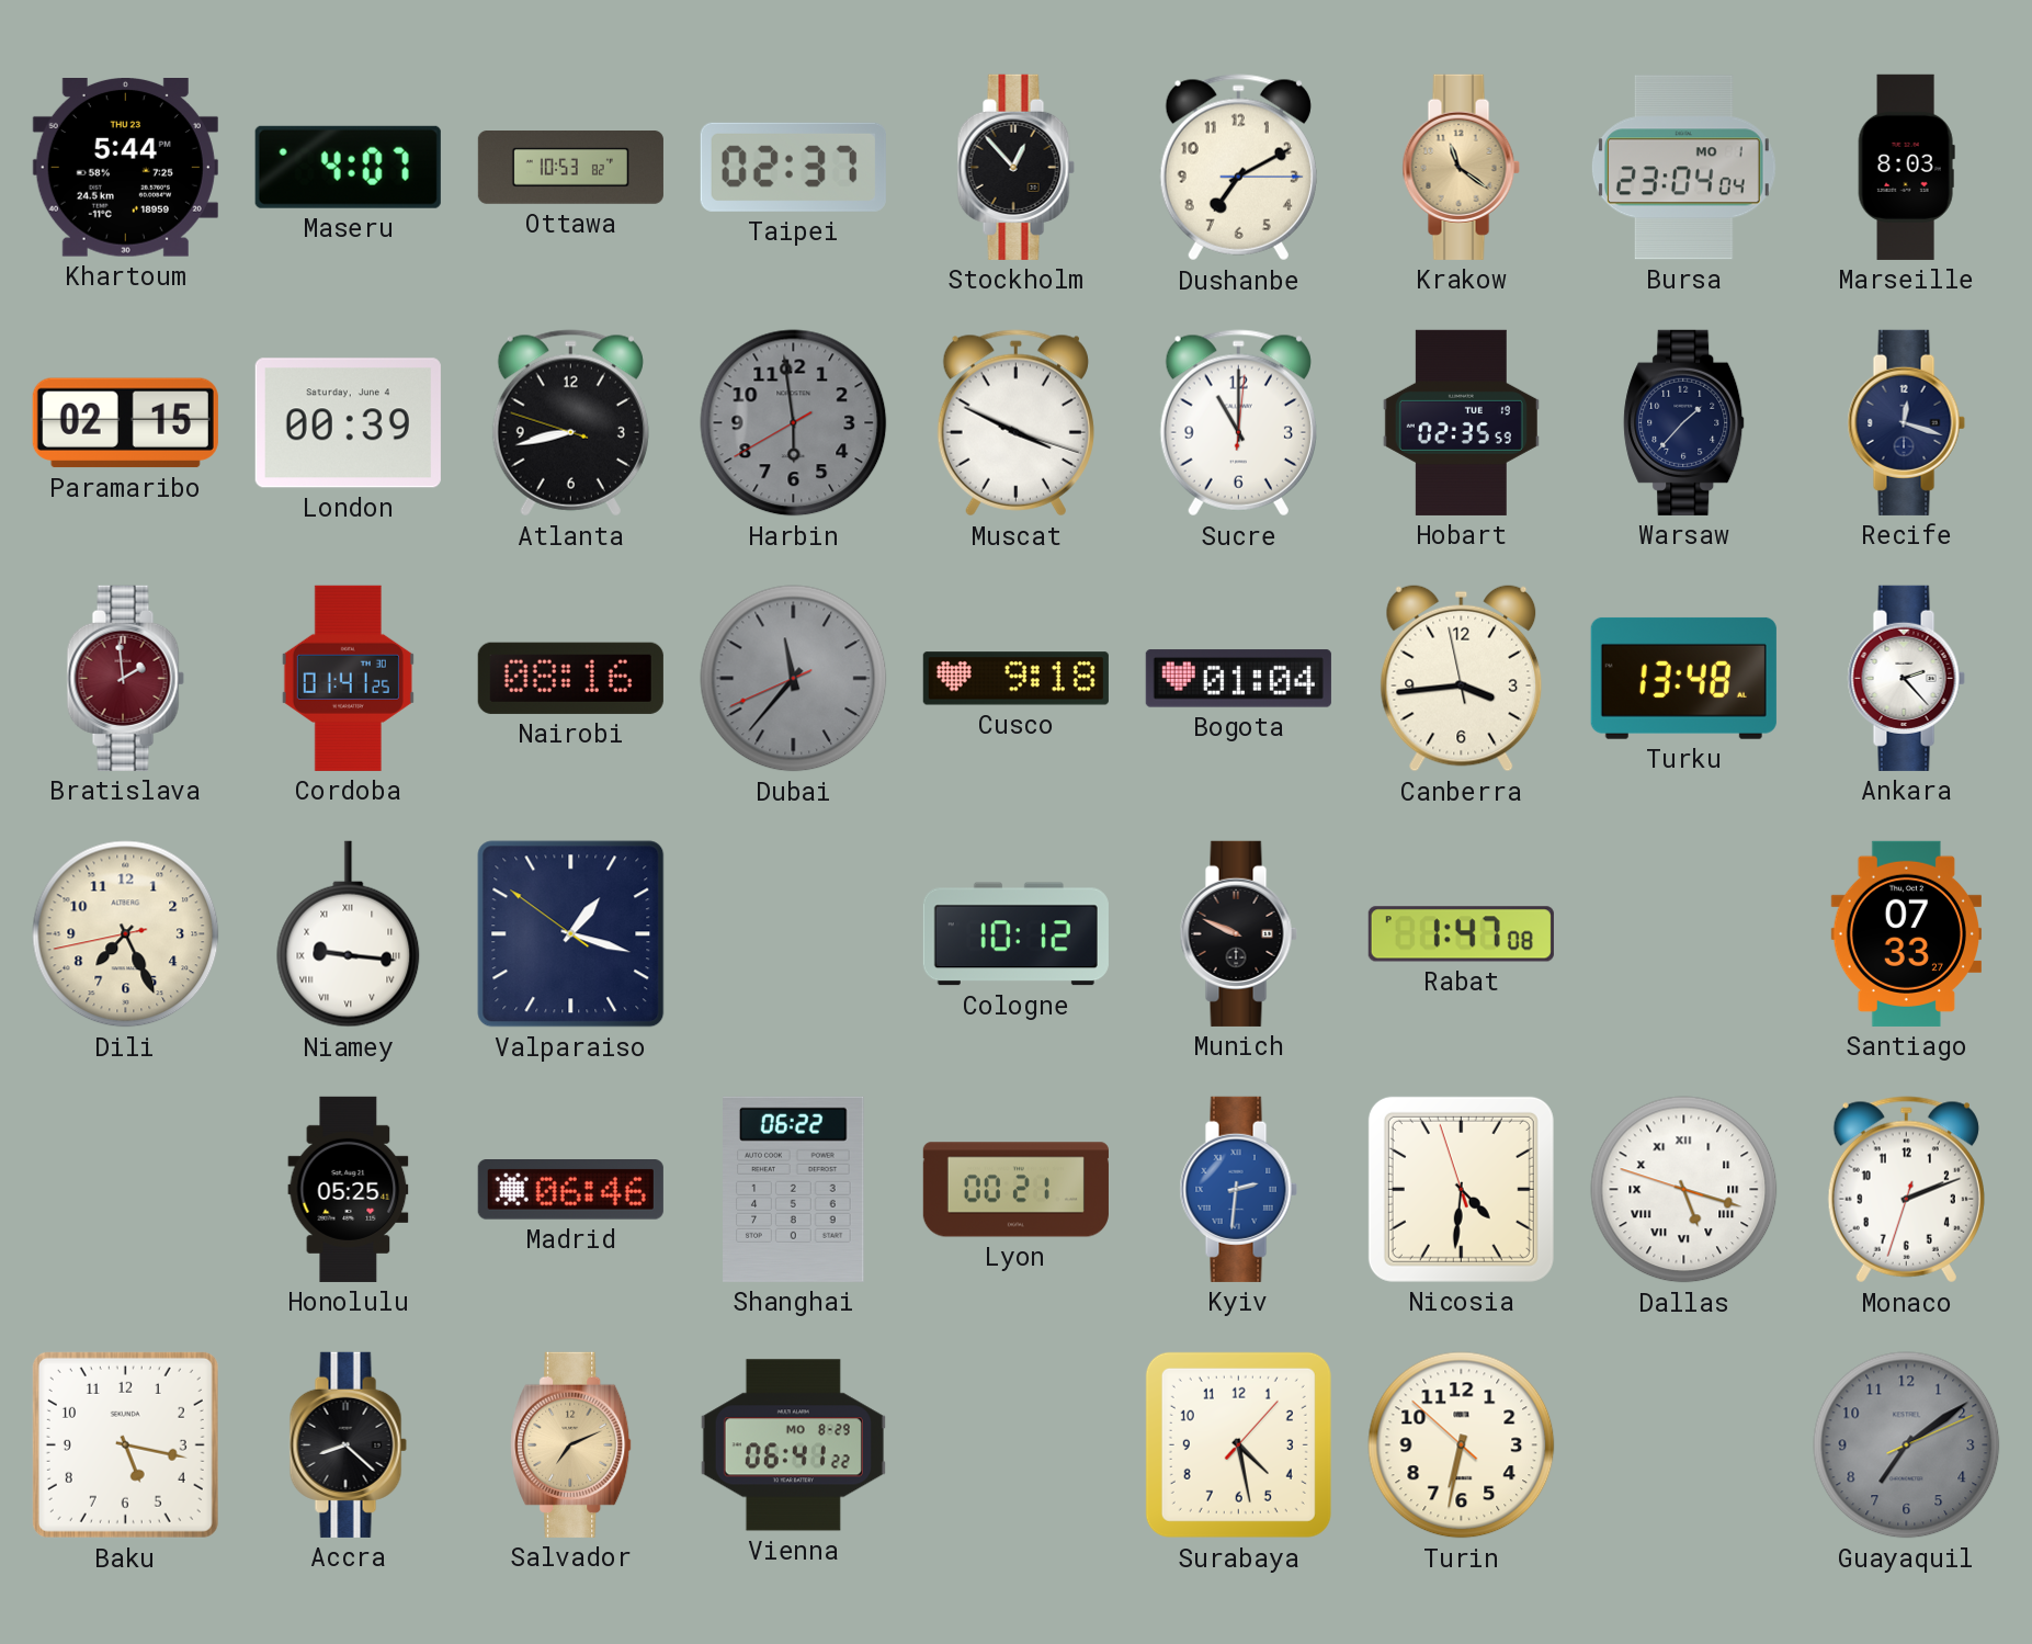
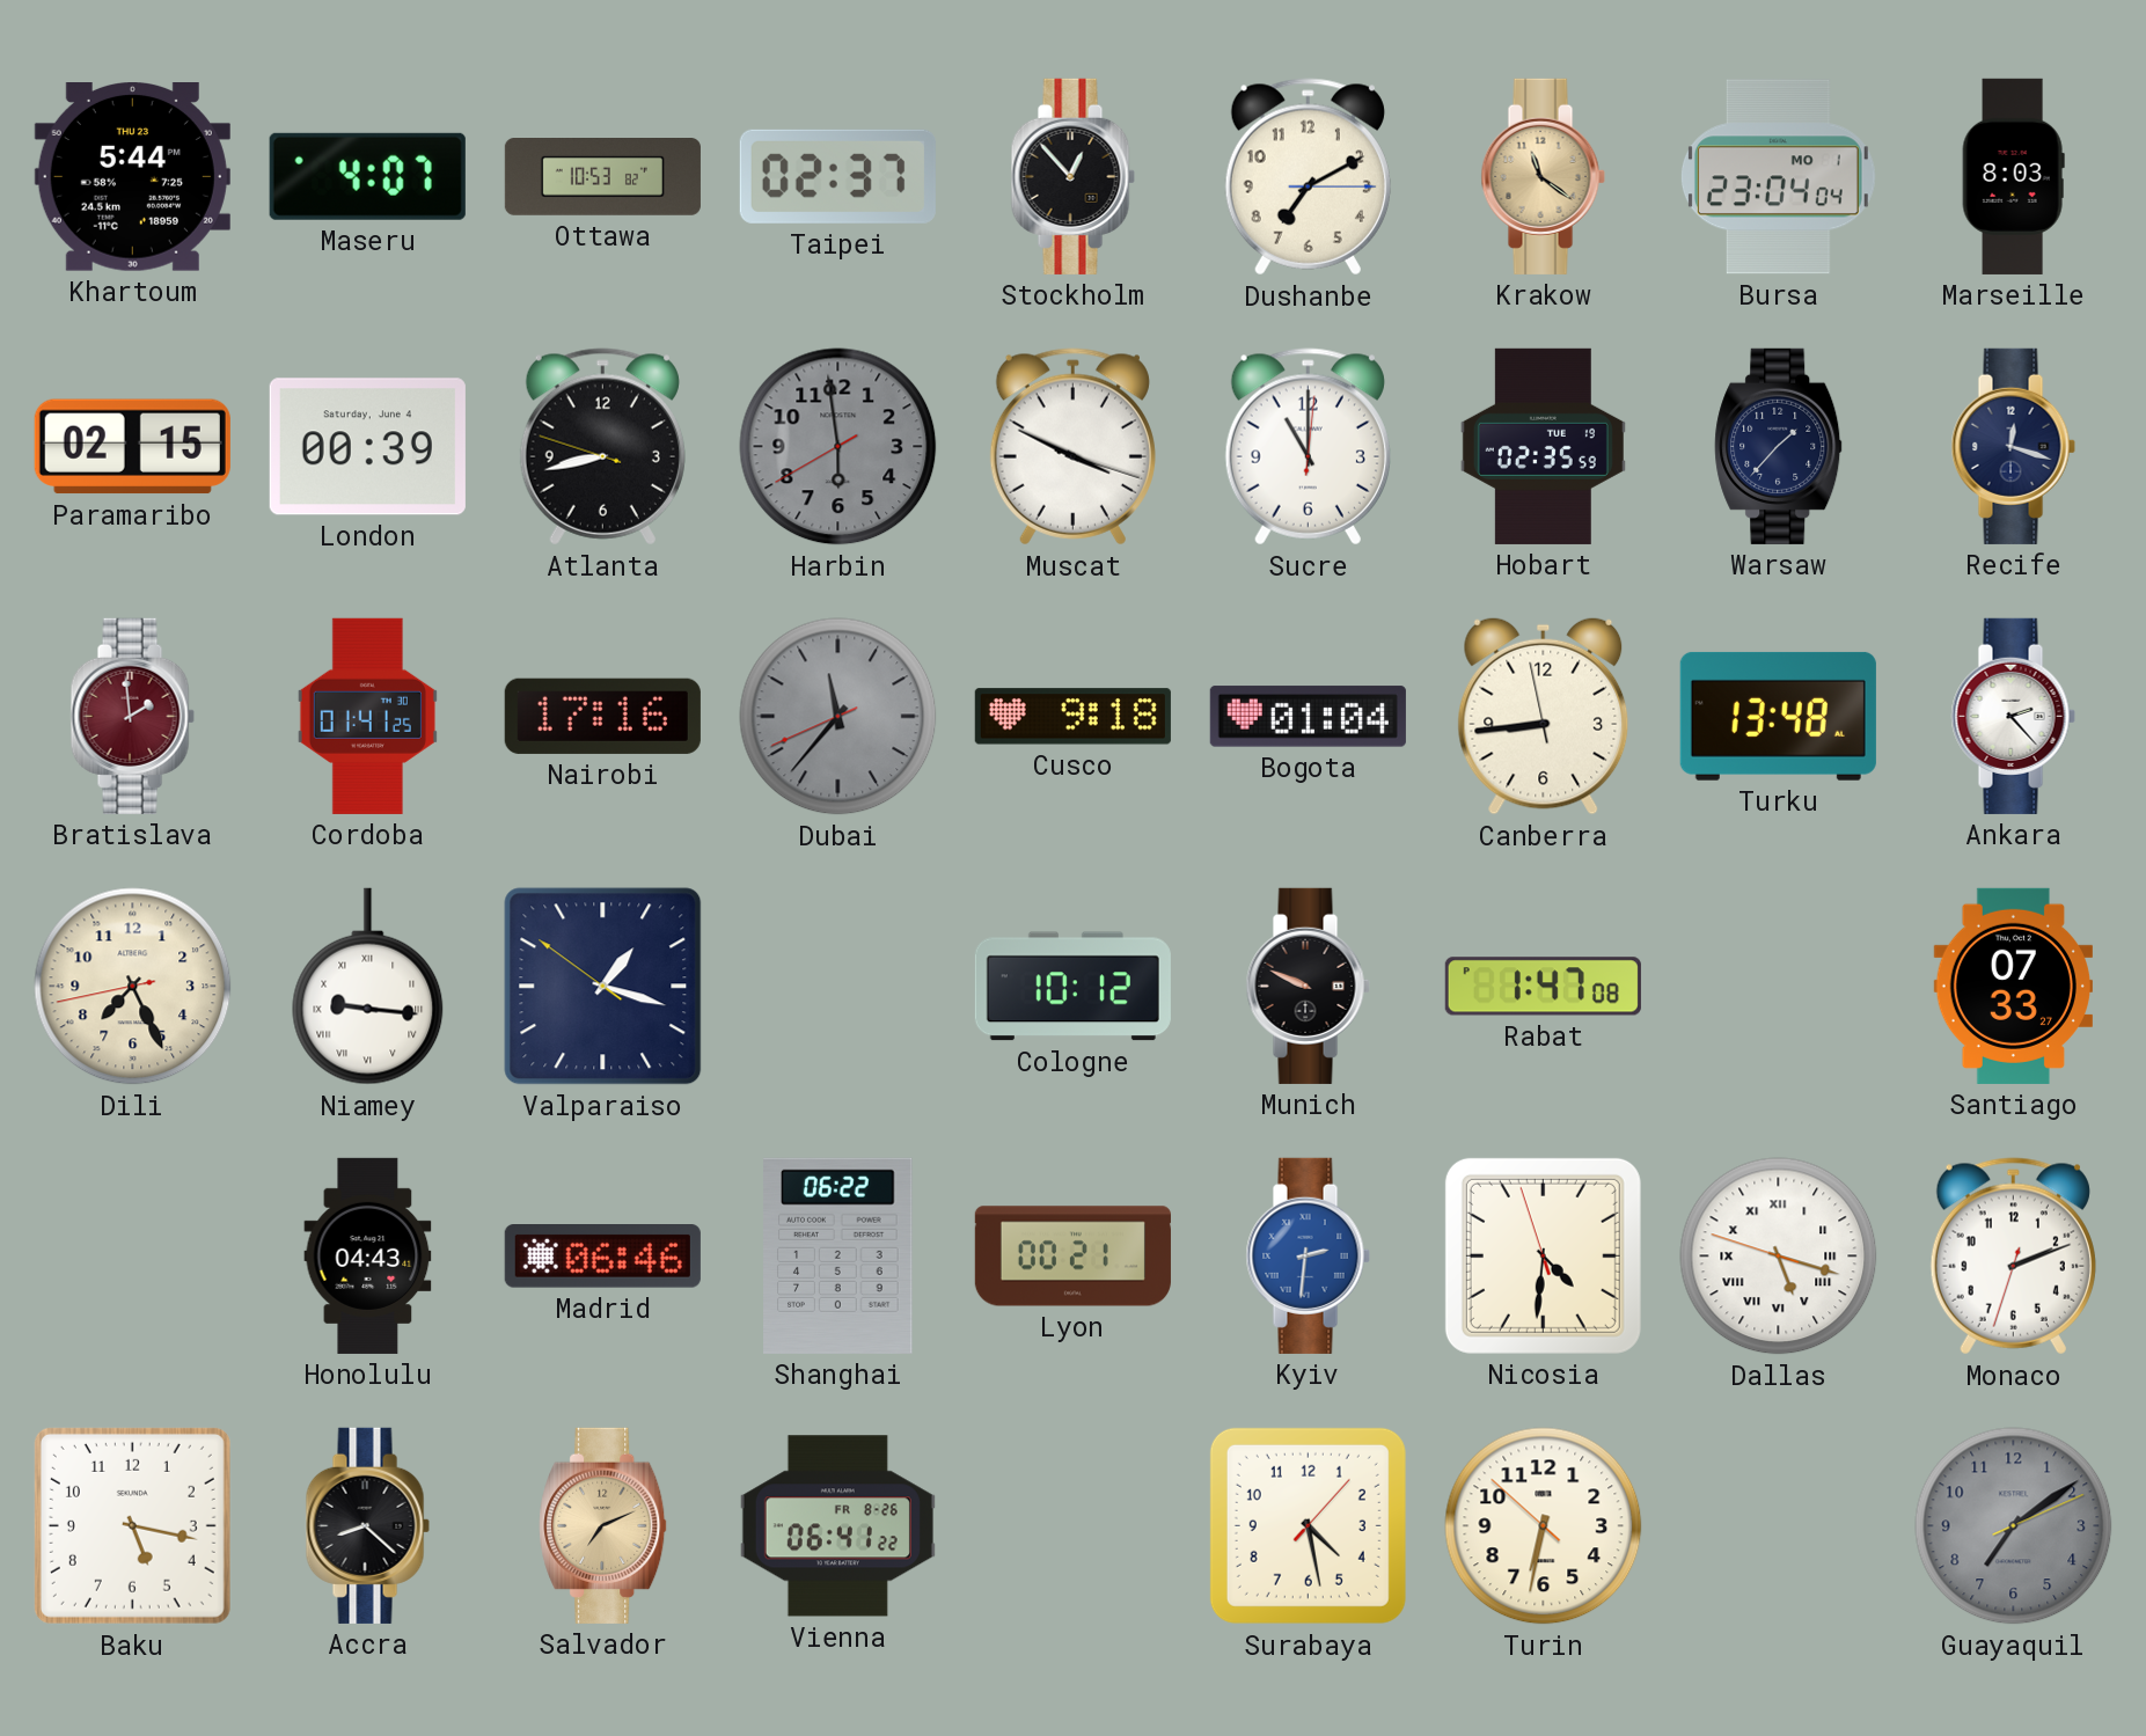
Nairobi: 08:16 -> 17:16
Canberra: 3:43 -> 8:43
Honolulu: 05:25 -> 04:43
Vienna date: MO 8-29 -> FR 8-26
